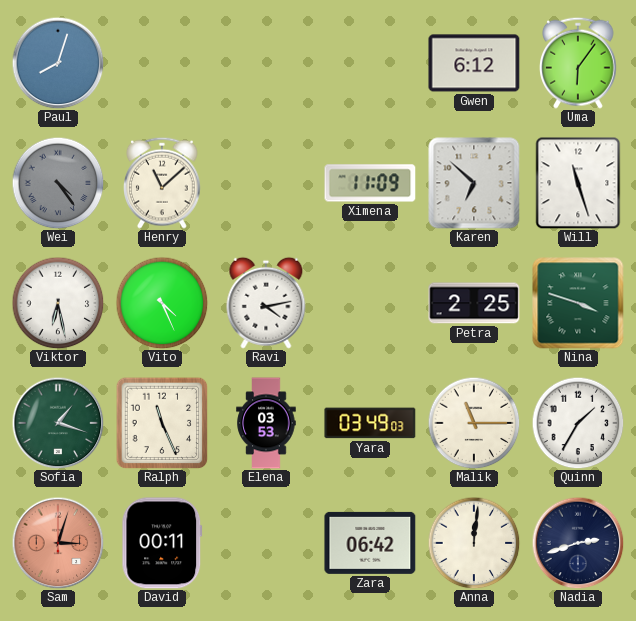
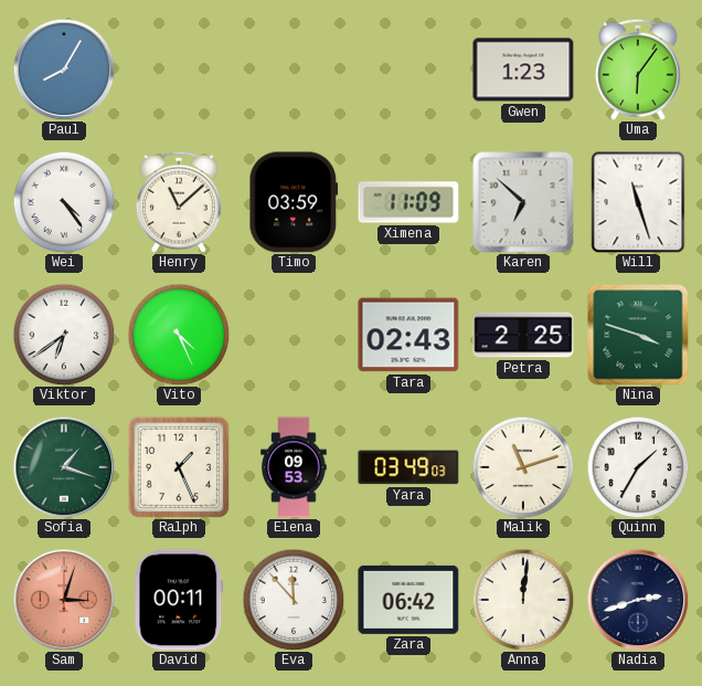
Paul: 8:03 -> 8:05
Gwen: 6:12 -> 1:23
Wei dial: grey -> white
Timo: none -> 03:59
Viktor: 6:28 -> 6:39
Ravi: 4:13 -> none
Tara: none -> 02:43
Ralph: 11:26 -> 1:26
Elena: 03:53 -> 09:53
Malik: 11:15 -> 11:12
Eva: none -> 11:53
